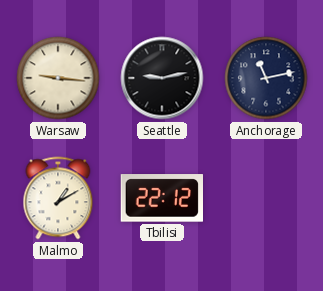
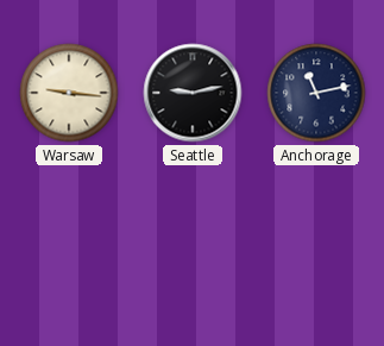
Malmo: 1:10 -> none
Tbilisi: 22:12 -> none
